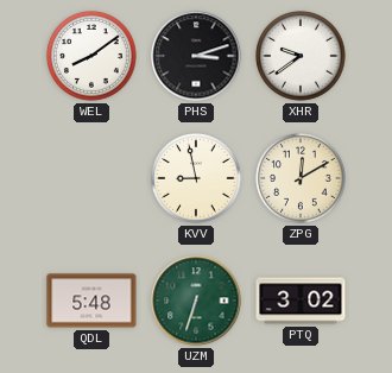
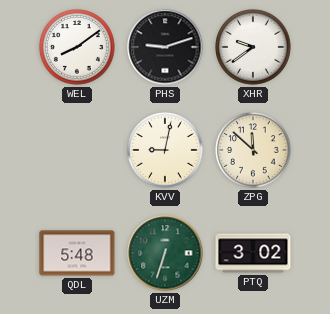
PHS: 3:12 -> 9:12
KVV: 8:58 -> 9:02
ZPG: 12:10 -> 11:52
